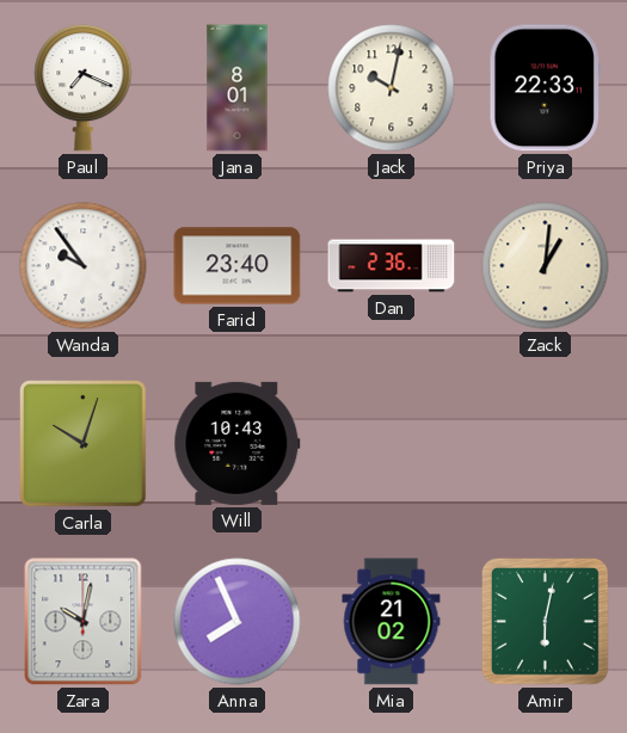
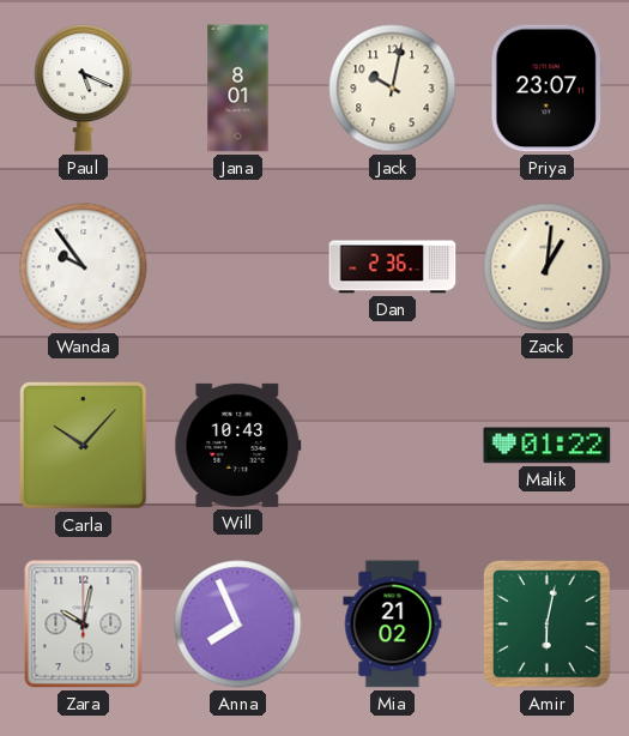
Paul: 7:19 -> 5:19
Priya: 22:33 -> 23:07
Farid: 23:40 -> none
Carla: 10:03 -> 10:07
Malik: none -> 01:22
